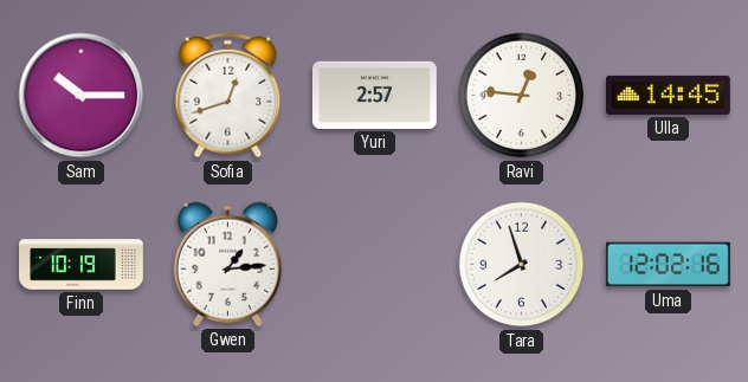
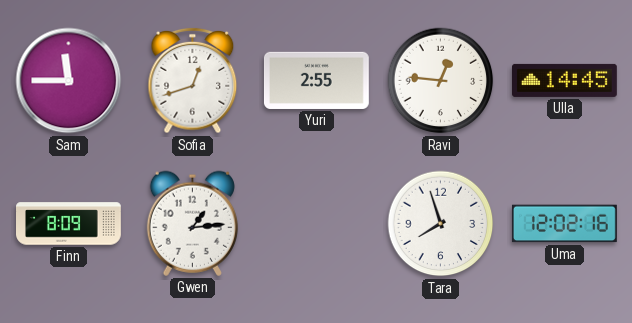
Sam: 10:15 -> 11:45
Yuri: 2:57 -> 2:55
Finn: 10:19 -> 8:09
